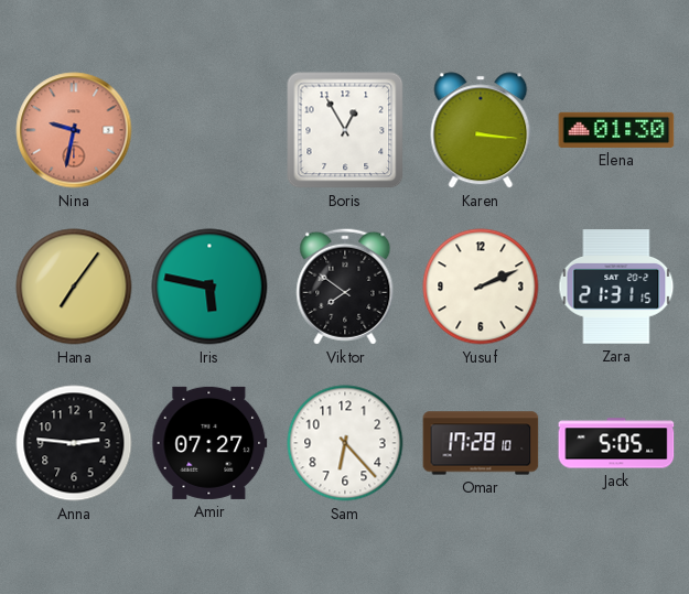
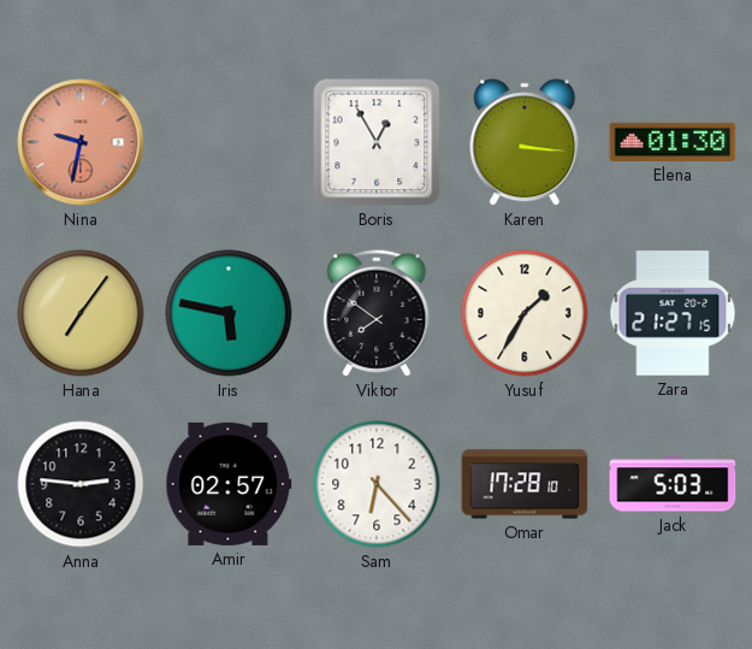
Yusuf: 2:11 -> 1:35
Zara: 21:31 -> 21:27
Amir: 07:27 -> 02:57
Jack: 5:05 -> 5:03
